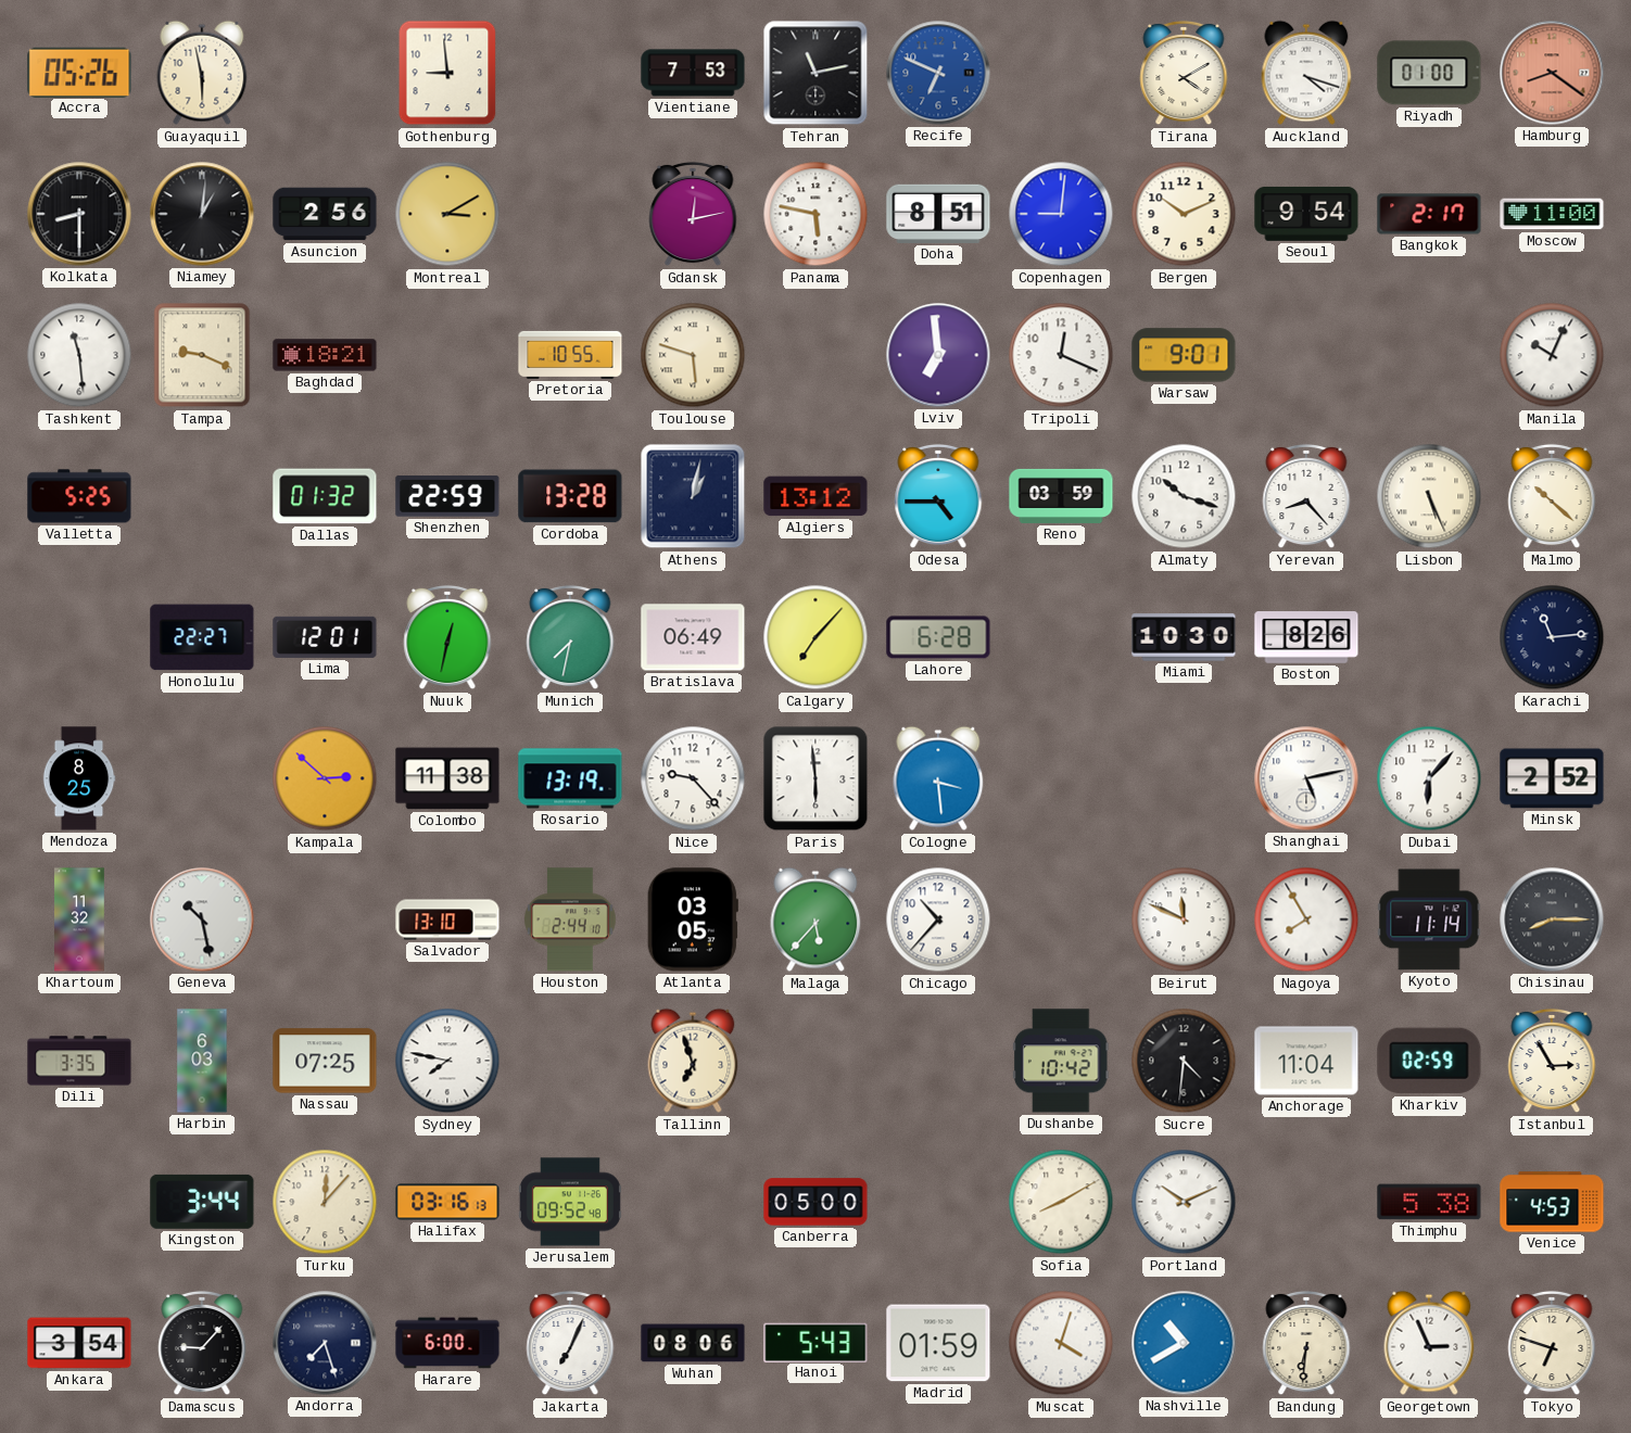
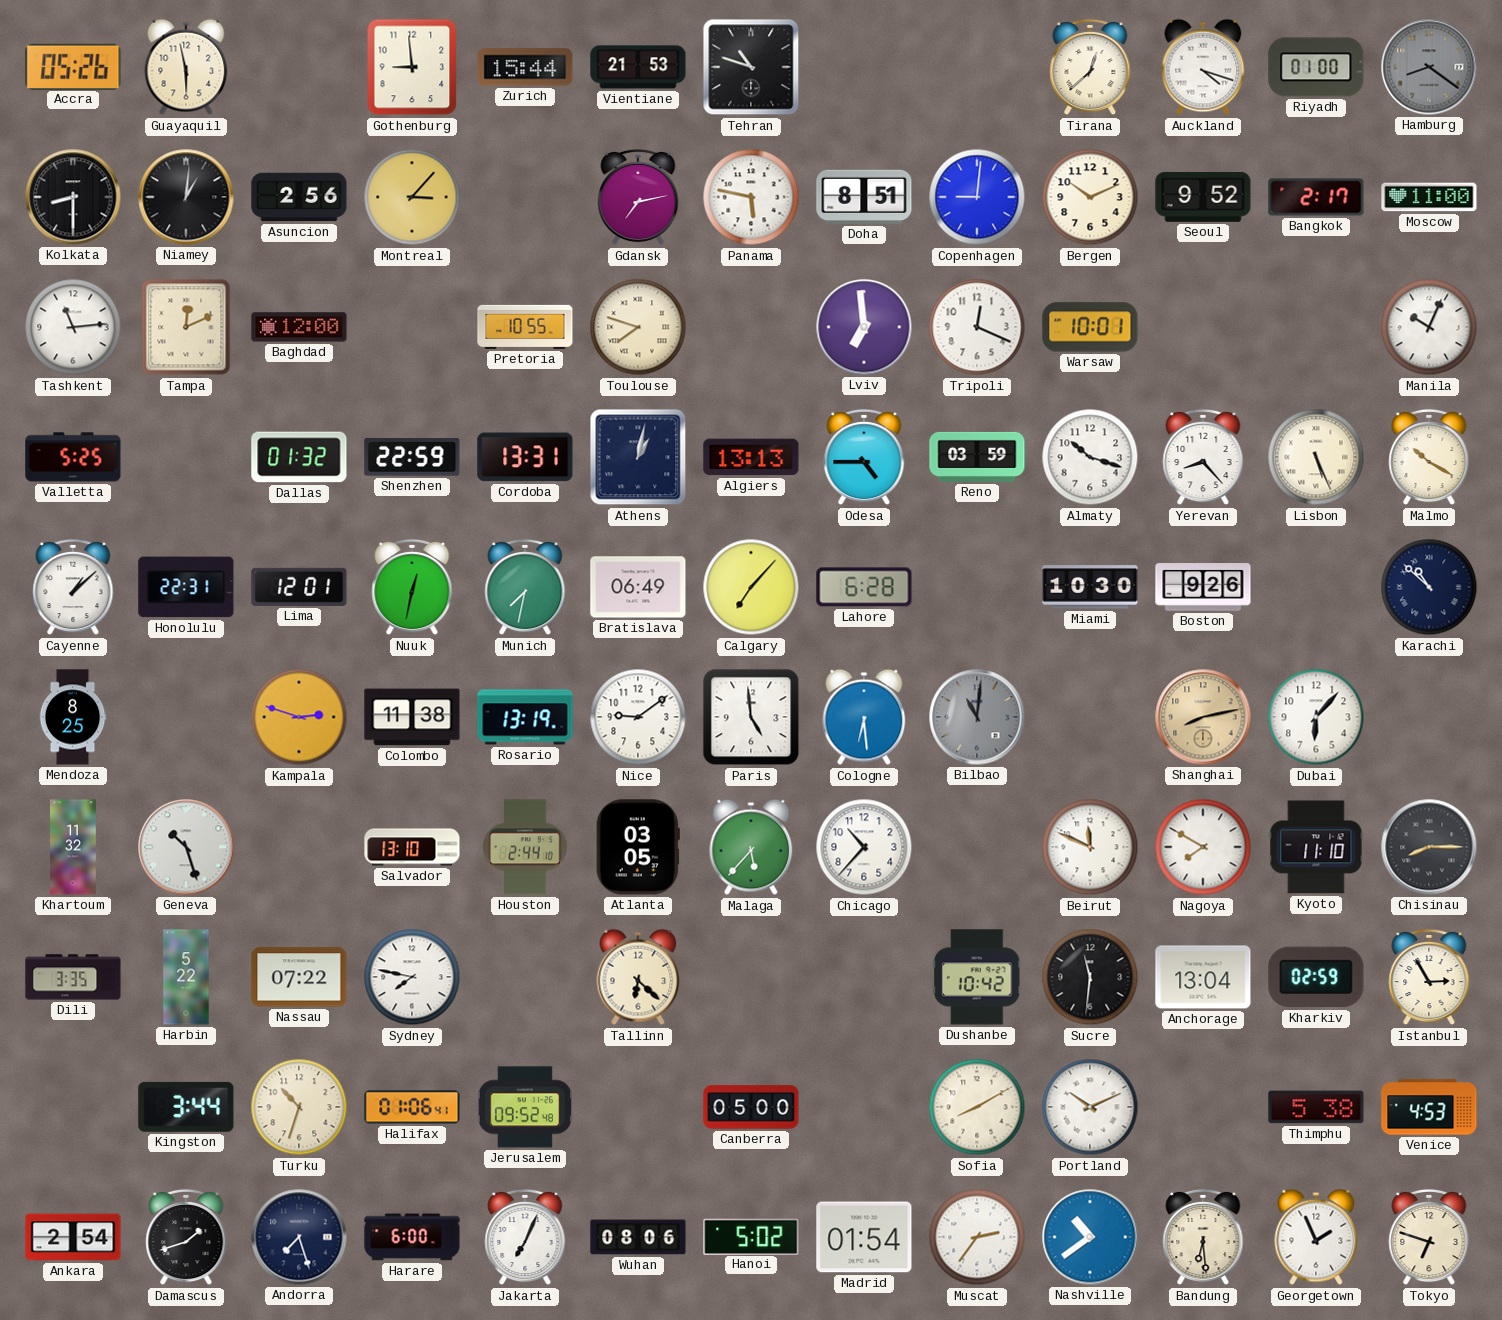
Zurich: none -> 15:44
Vientiane: 7:53 -> 21:53
Tehran: 11:13 -> 10:48
Recife: 6:49 -> none
Tirana: 4:10 -> 12:38
Hamburg dial: salmon -> grey
Montreal: 3:10 -> 3:07
Gdansk: 12:13 -> 7:13
Seoul: 9:54 -> 9:52
Tashkent: 11:29 -> 11:14
Tampa: 9:19 -> 12:11
Baghdad: 18:21 -> 12:00
Toulouse: 5:48 -> 7:48
Warsaw: 9:01 -> 10:01
Cordoba: 13:28 -> 13:31
Algiers: 13:12 -> 13:13
Malmo: 10:22 -> 10:20
Cayenne: none -> 1:08
Honolulu: 22:27 -> 22:31
Boston: 8:26 -> 9:26
Karachi: 11:14 -> 10:52
Kampala: 2:52 -> 2:48
Nice: 9:23 -> 9:09
Paris: 5:59 -> 4:59
Cologne: 3:29 -> 6:29
Bilbao: none -> 11:01
Shanghai: 5:13 -> 8:13
Shanghai dial: white -> champagne
Minsk: 2:52 -> none
Geneva: 10:28 -> 10:27
Nagoya: 7:55 -> 7:50
Kyoto: 11:14 -> 11:10
Harbin: 6:03 -> 5:22
Nassau: 07:25 -> 07:22
Tallinn: 6:57 -> 6:22
Sucre: 4:31 -> 11:31
Anchorage: 11:04 -> 13:04
Turku: 12:07 -> 10:33
Halifax: 03:16 -> 01:06
Ankara: 3:54 -> 2:54
Damascus: 9:07 -> 1:42
Hanoi: 5:43 -> 5:02
Madrid: 01:59 -> 01:54
Muscat: 4:03 -> 2:36
Nashville: 10:40 -> 10:39
Bandung: 6:31 -> 6:29
Georgetown: 2:56 -> 1:56
